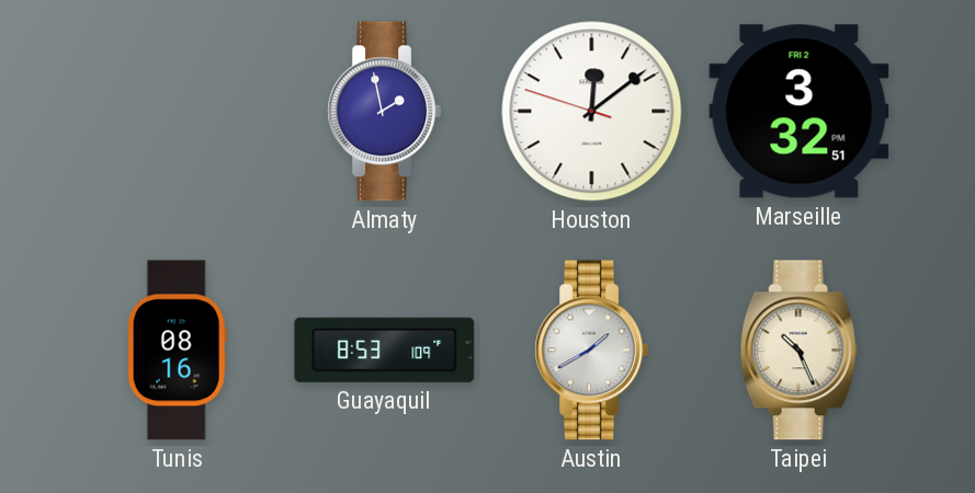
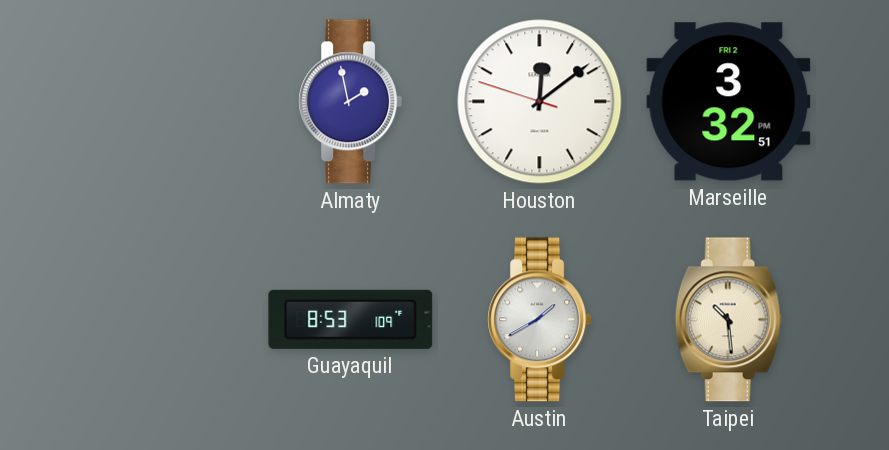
Tunis: 08:16 -> none
Taipei: 10:26 -> 10:29
